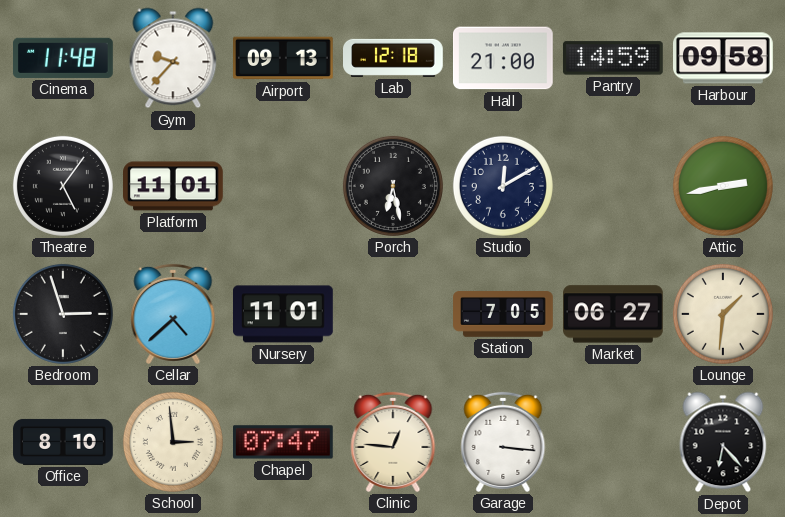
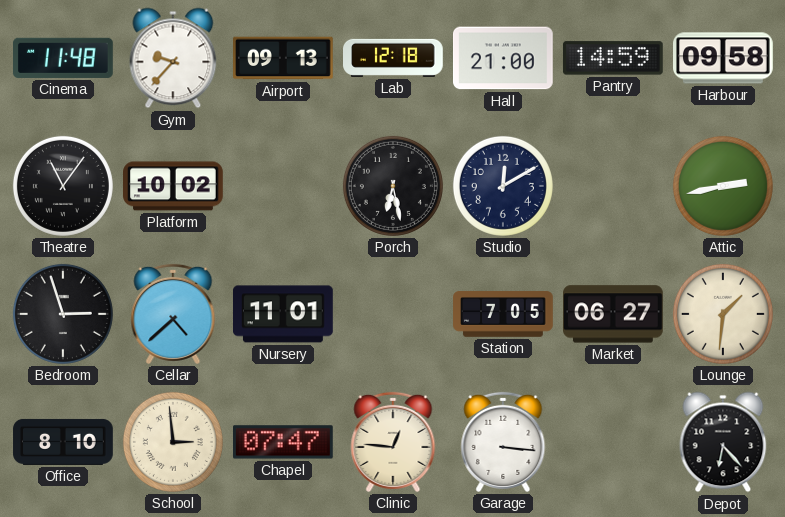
Theatre: 5:06 -> 11:06
Platform: 11:01 -> 10:02
